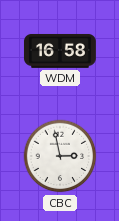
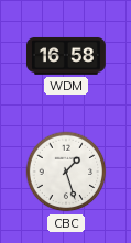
CBC: 2:58 -> 1:27
